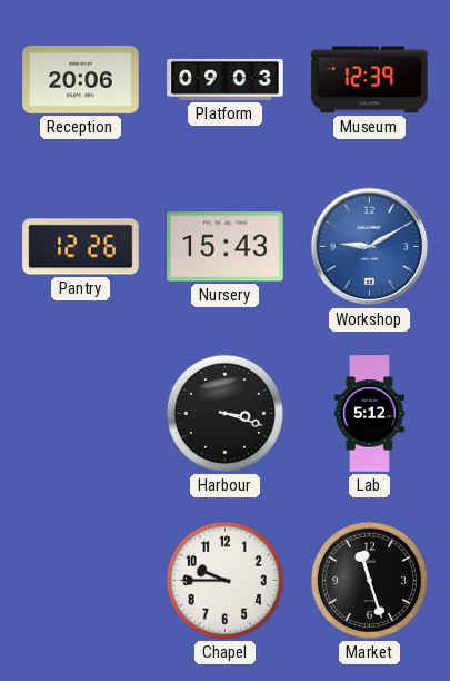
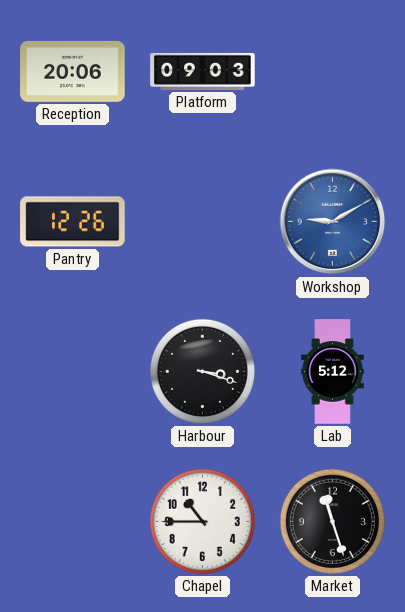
Museum: 12:39 -> none
Nursery: 15:43 -> none
Chapel: 9:45 -> 10:45
